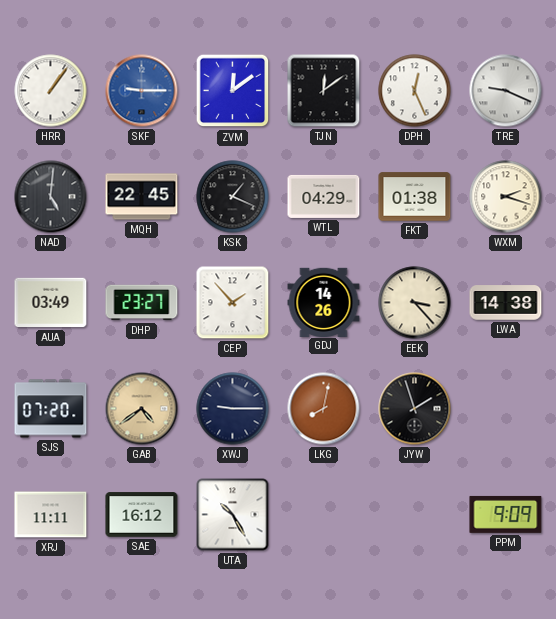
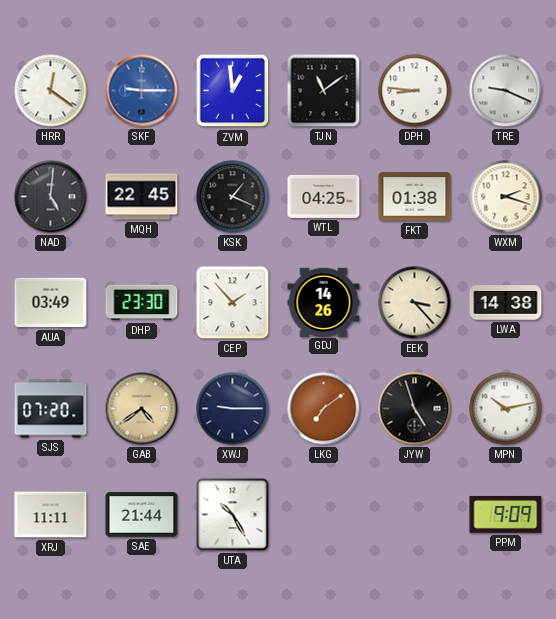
HRR: 1:06 -> 12:21
ZVM: 12:09 -> 12:59
TJN: 12:09 -> 11:09
DPH: 12:26 -> 8:46
WTL: 04:29 -> 04:25
DHP: 23:27 -> 23:30
LKG: 8:02 -> 7:09
JYW: 1:57 -> 4:57
MPN: none -> 10:13
SAE: 16:12 -> 21:44
